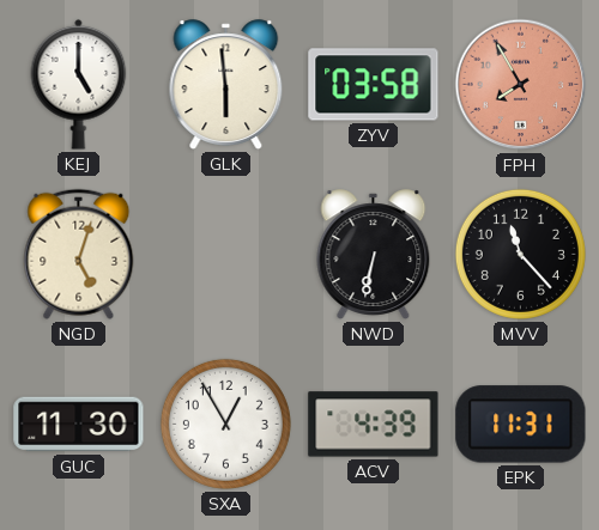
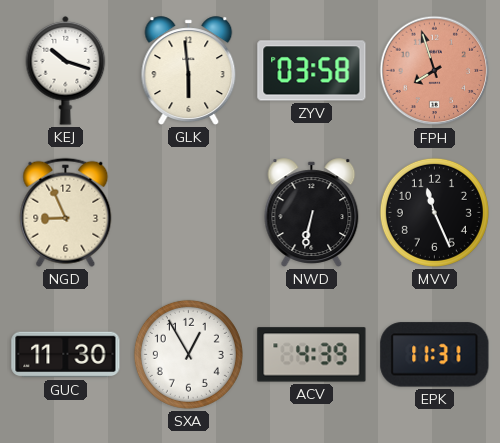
KEJ: 5:00 -> 10:18
FPH: 7:55 -> 7:57
NGD: 5:03 -> 8:56
MVV: 11:23 -> 11:26
